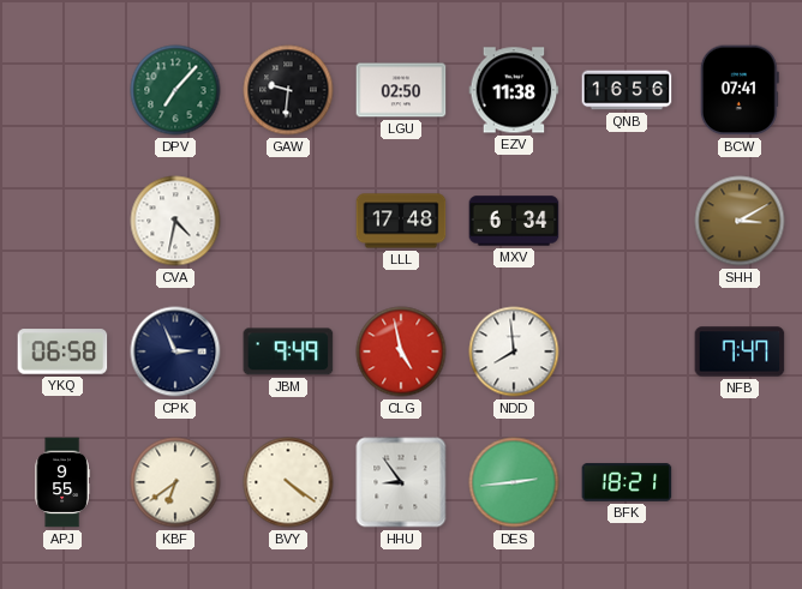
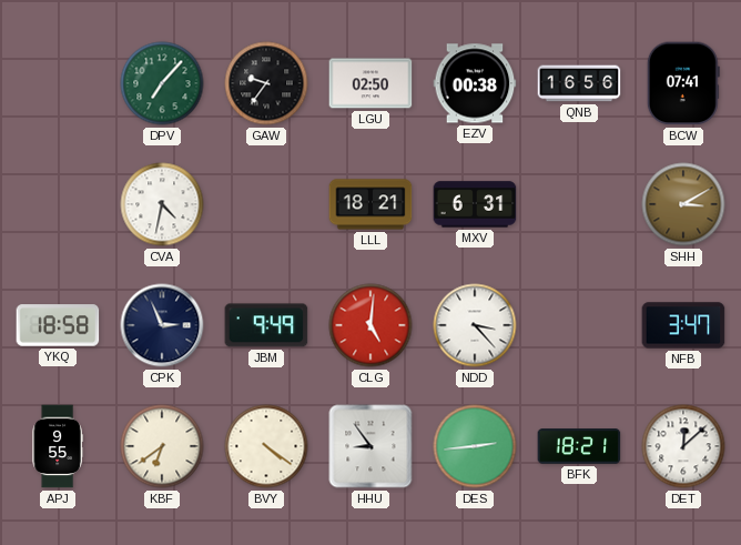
GAW: 9:31 -> 9:36
EZV: 11:38 -> 00:38
LLL: 17:48 -> 18:21
MXV: 6:34 -> 6:31
YKQ: 06:58 -> 18:58
CLG: 4:58 -> 5:01
NDD: 7:59 -> 3:23
NFB: 7:47 -> 3:47
DET: none -> 12:08
